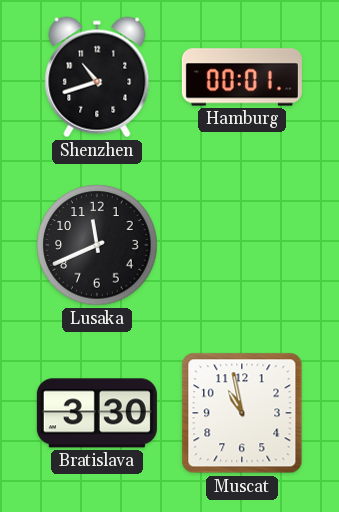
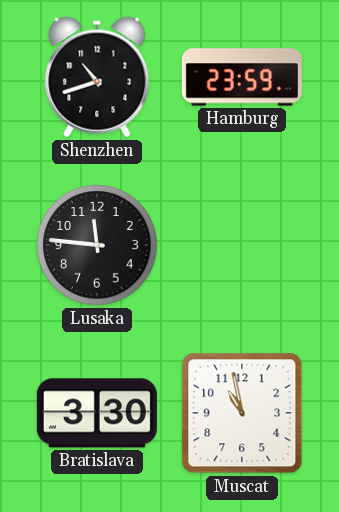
Hamburg: 00:01 -> 23:59
Lusaka: 11:41 -> 11:46
